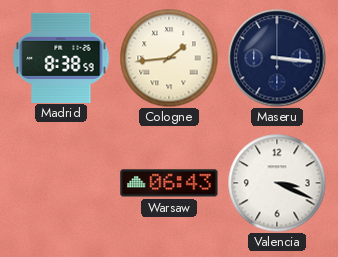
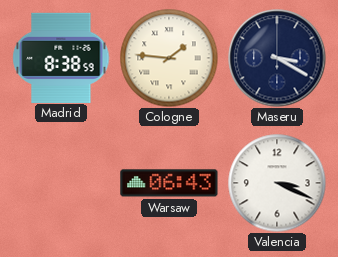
Cologne: 1:44 -> 1:46
Maseru: 3:16 -> 3:20
